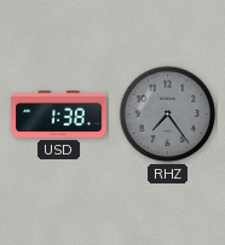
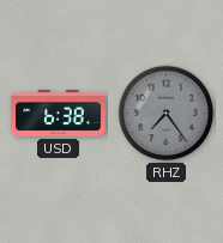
USD: 1:38 -> 6:38
